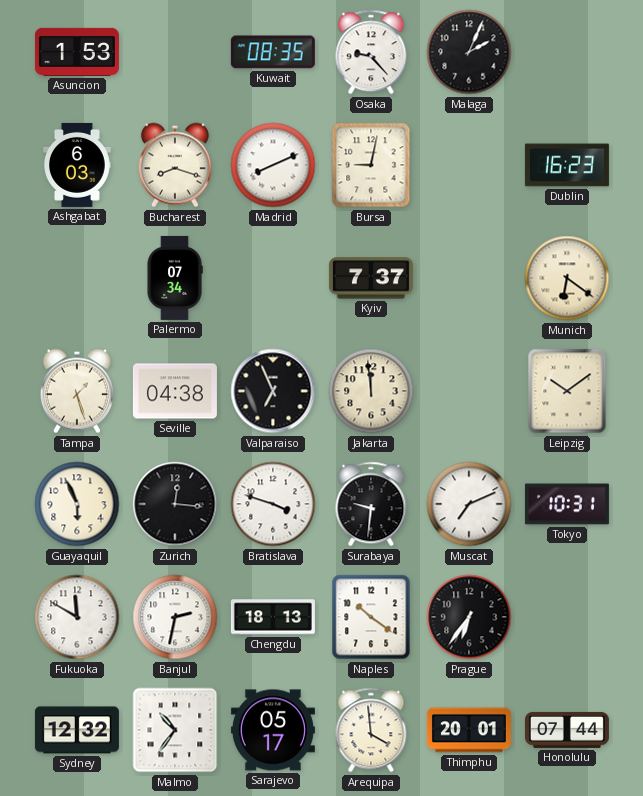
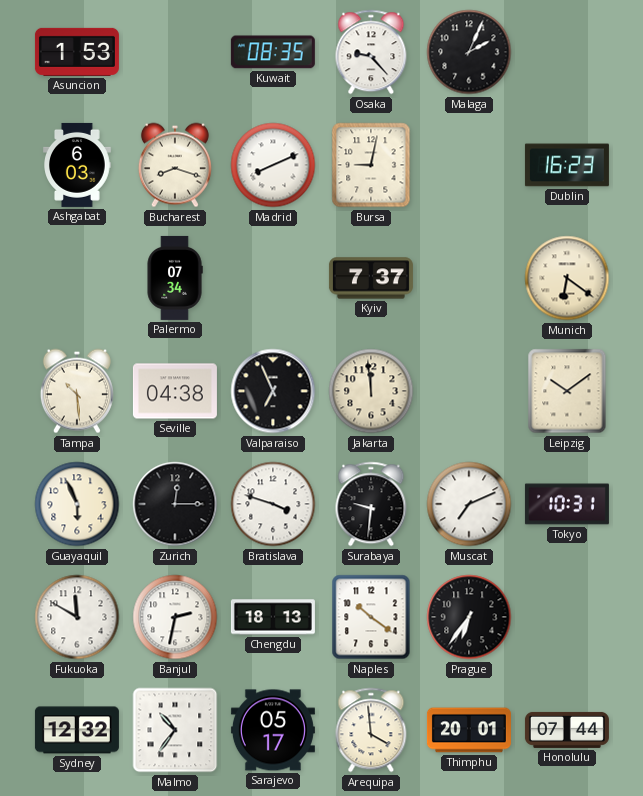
Tampa: 1:27 -> 10:29
Zurich: 12:16 -> 12:15
